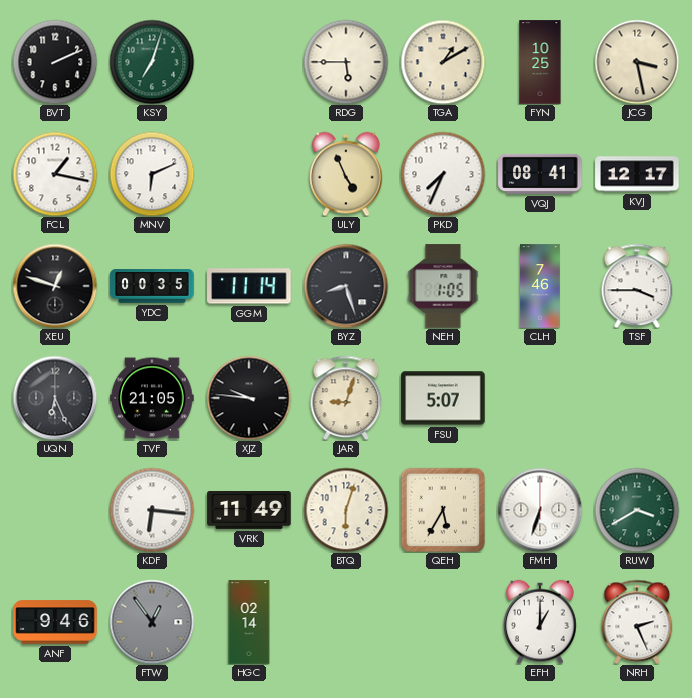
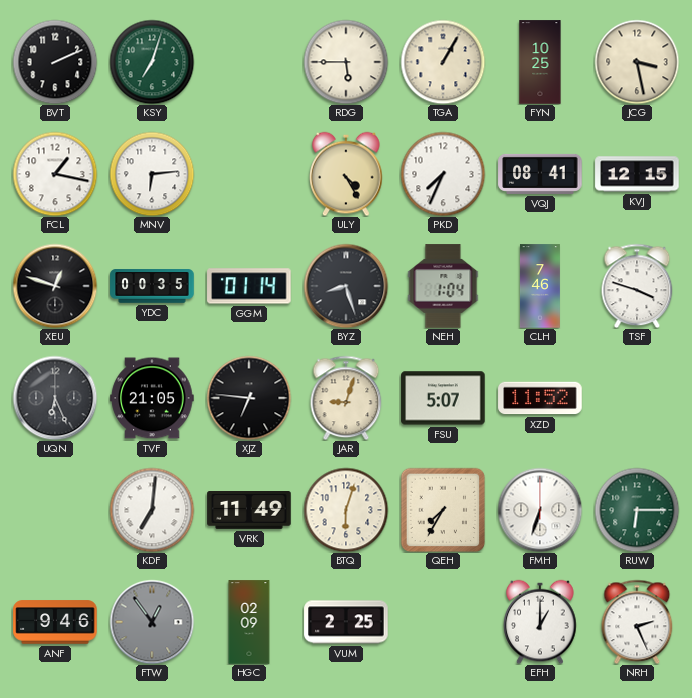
TGA: 1:10 -> 1:05
MNV: 6:11 -> 6:14
ULY: 4:56 -> 4:25
KVJ: 12:17 -> 12:15
GGM: 11:14 -> 01:14
NEH: 1:05 -> 1:04
TSF: 3:45 -> 3:48
XJZ: 9:46 -> 6:46
XZD: none -> 11:52
KDF: 6:16 -> 7:01
QEH: 5:35 -> 7:35
RUW: 3:40 -> 6:15
HGC: 02:14 -> 02:09
VUM: none -> 2:25
